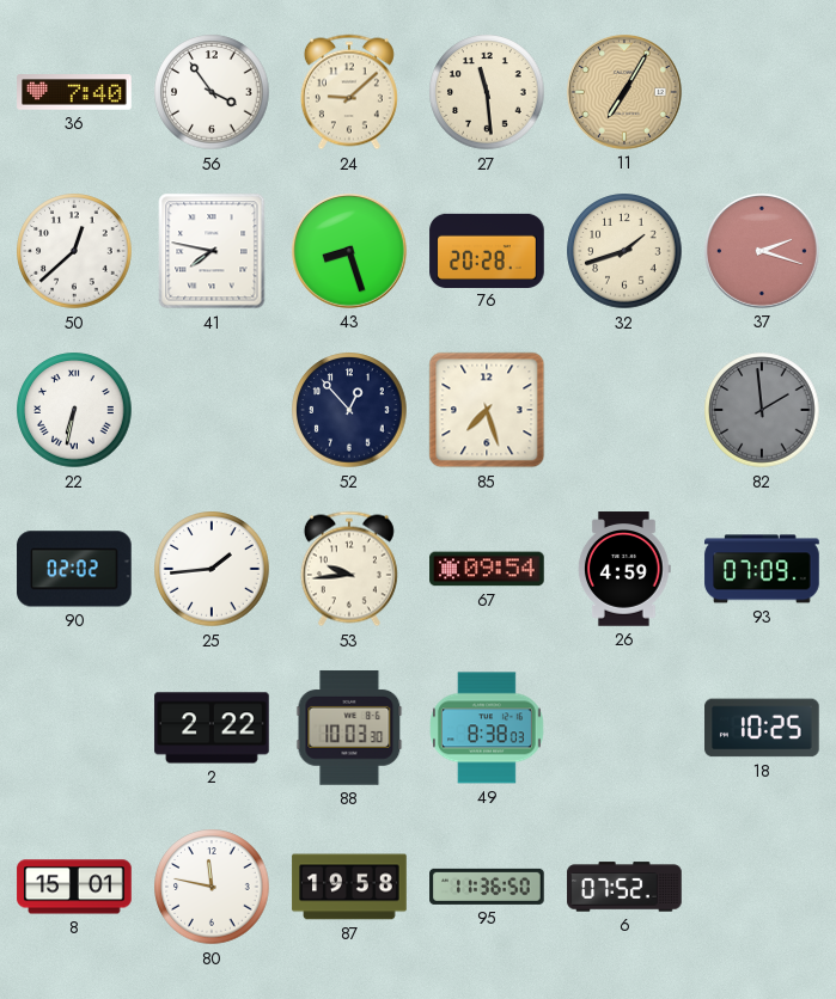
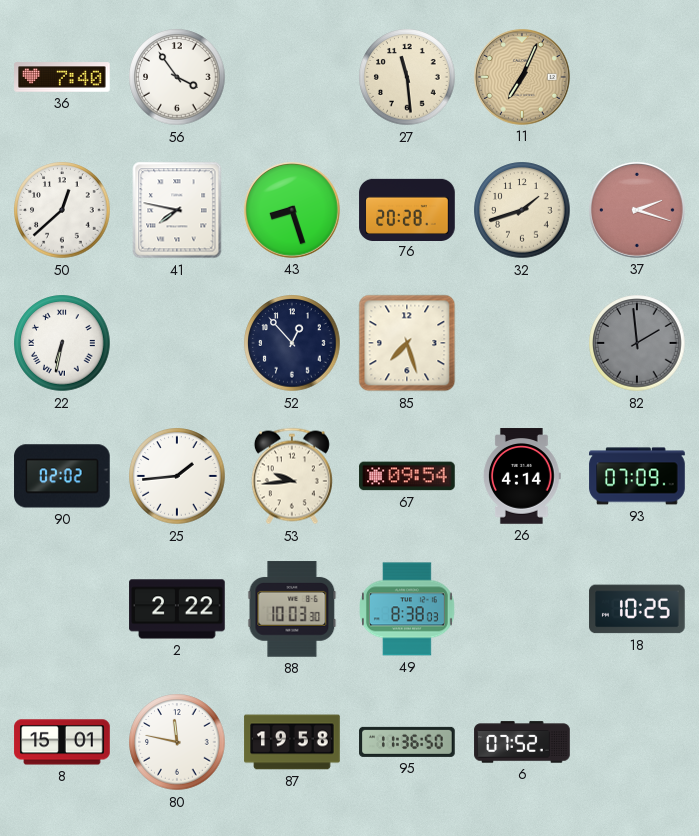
24: 9:08 -> none
11: 7:05 -> 7:04
26: 4:59 -> 4:14
